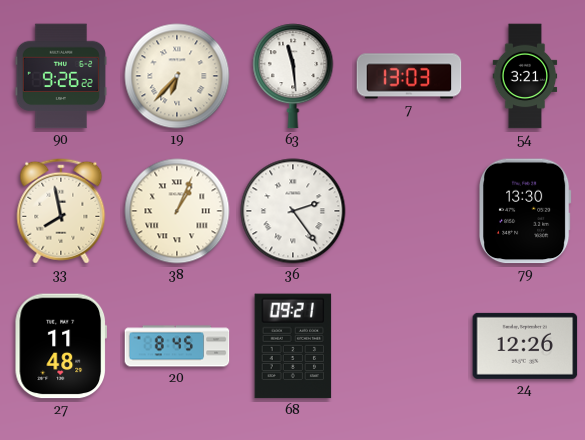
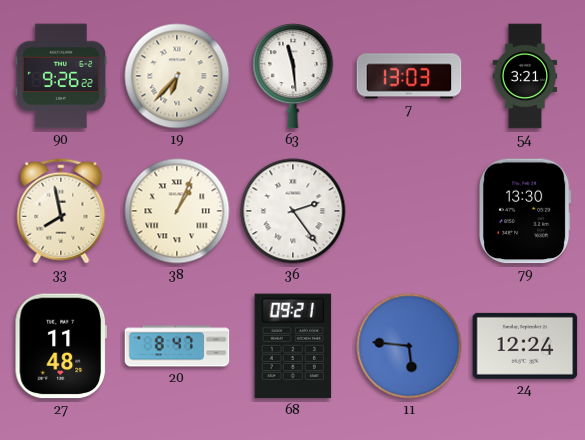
20: 8:45 -> 8:47
11: none -> 5:46
24: 12:26 -> 12:24
